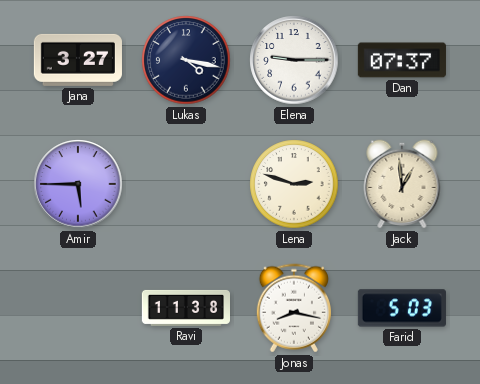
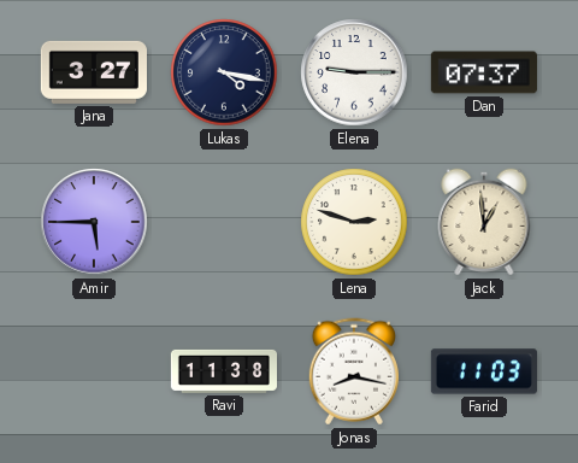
Farid: 5:03 -> 11:03
